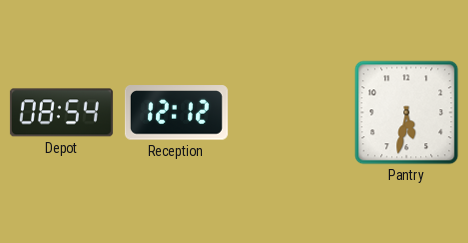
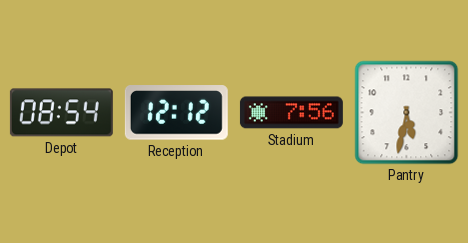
Stadium: none -> 7:56
